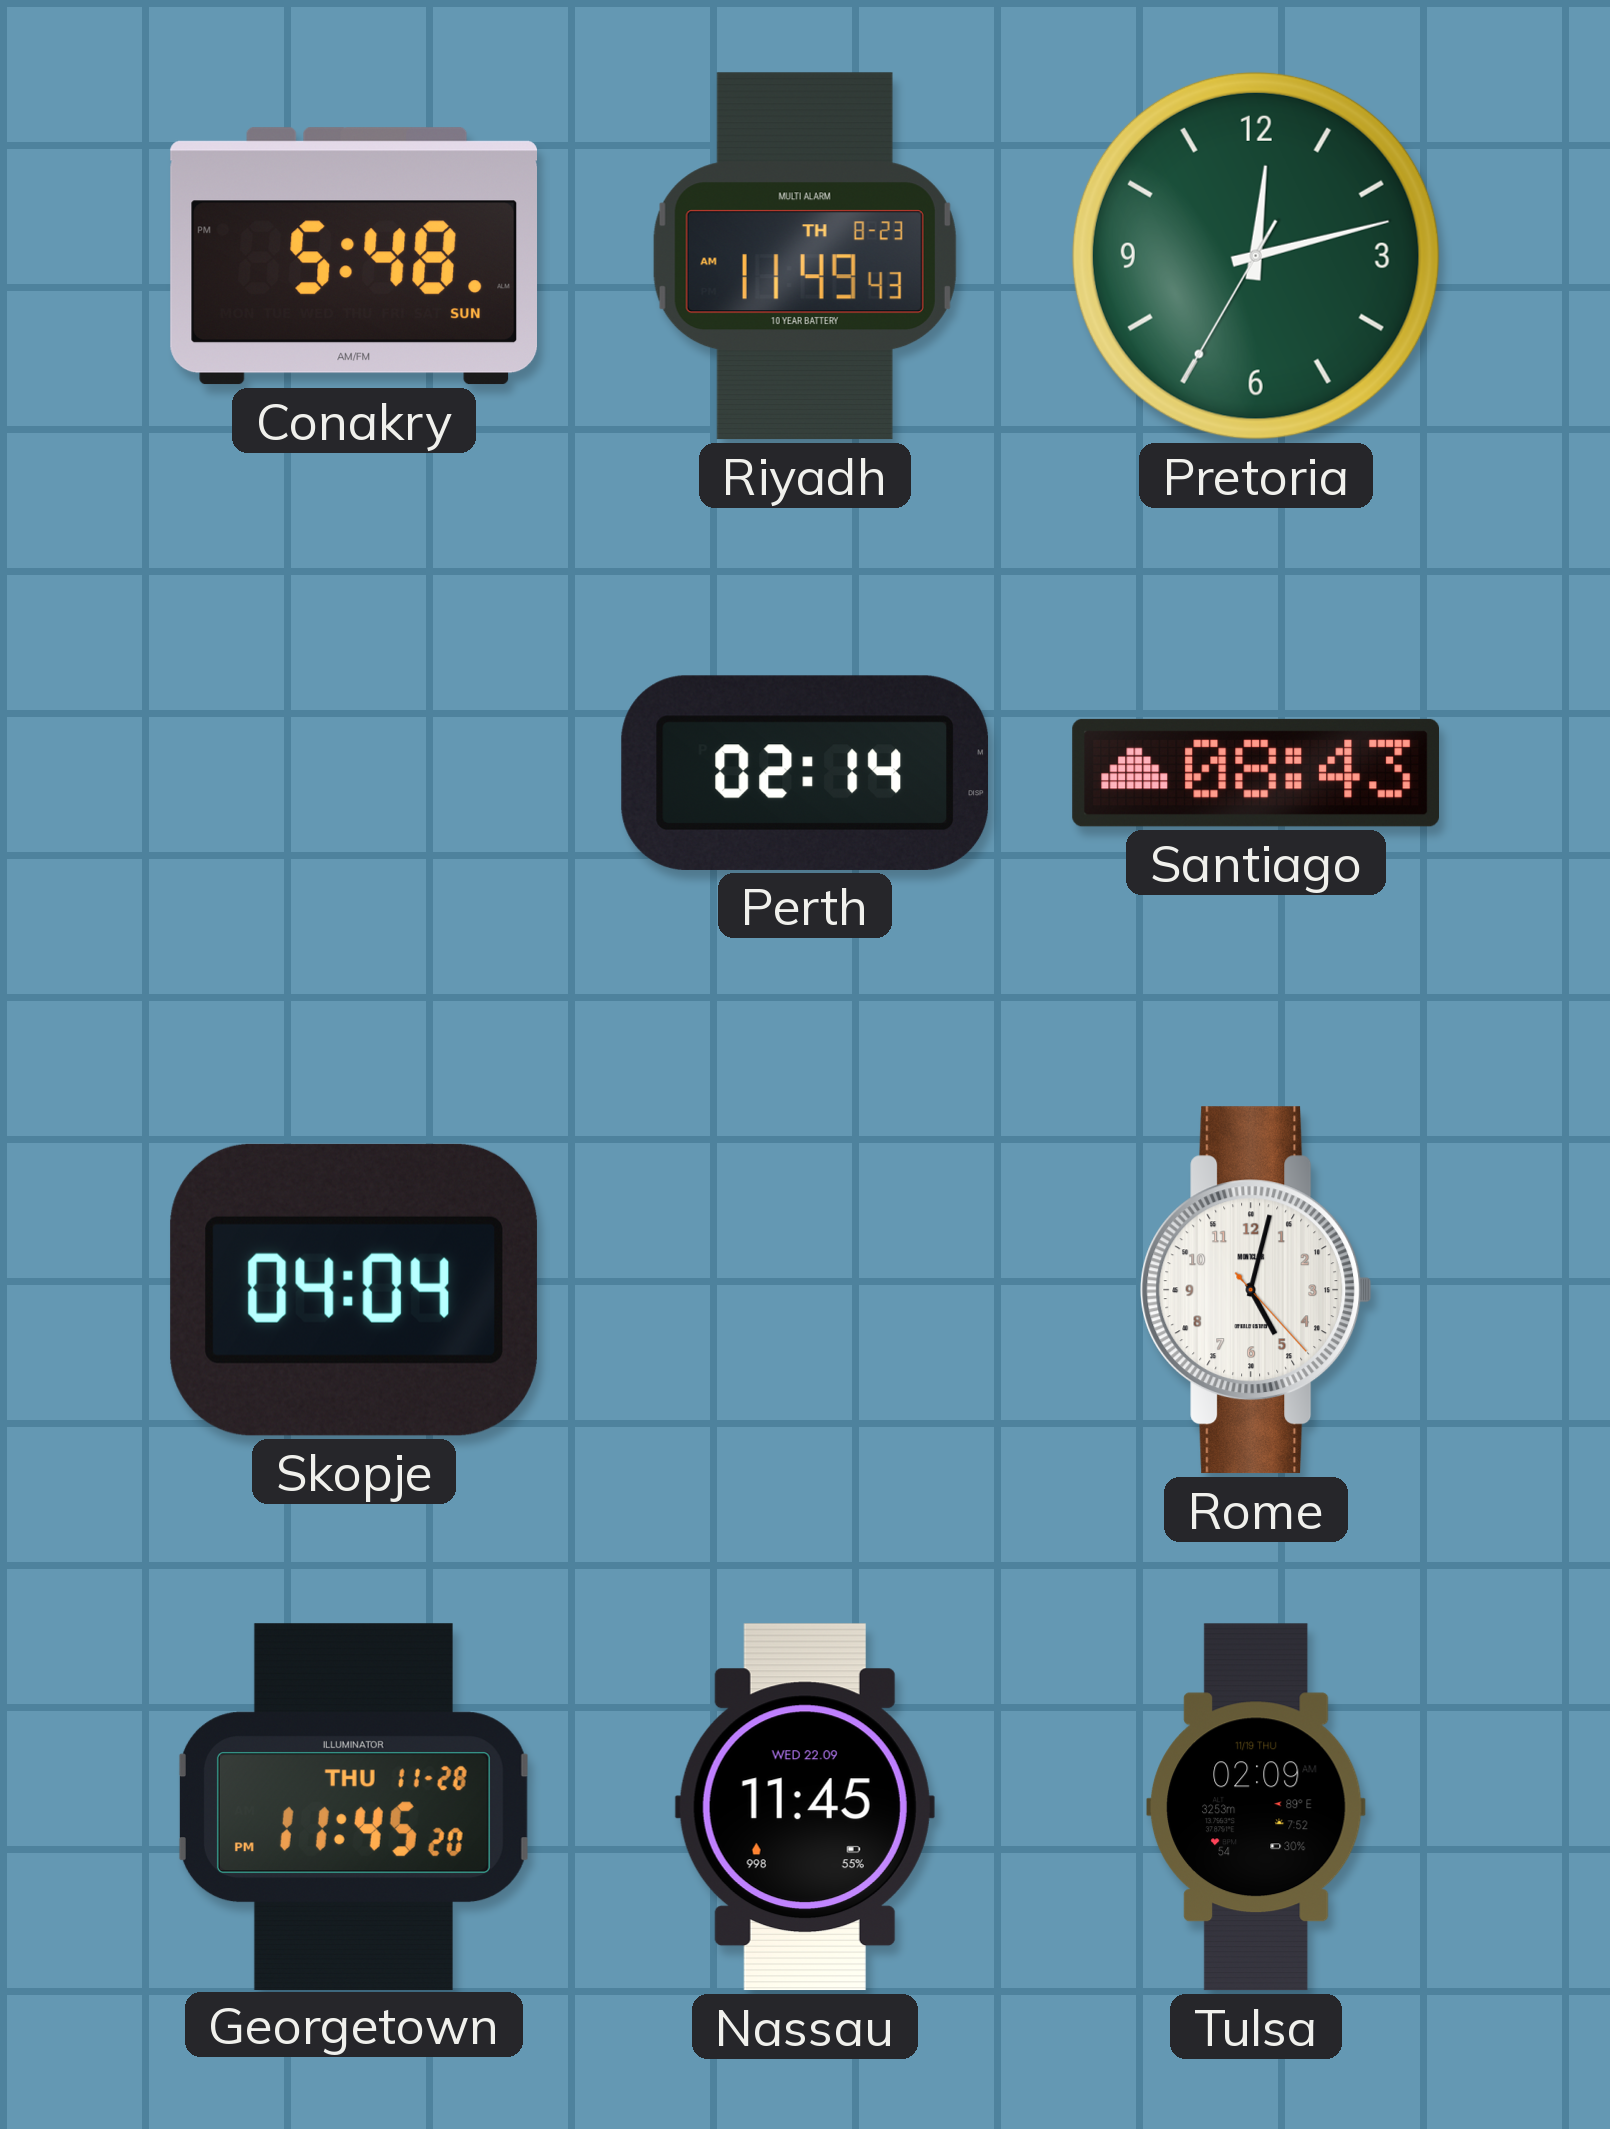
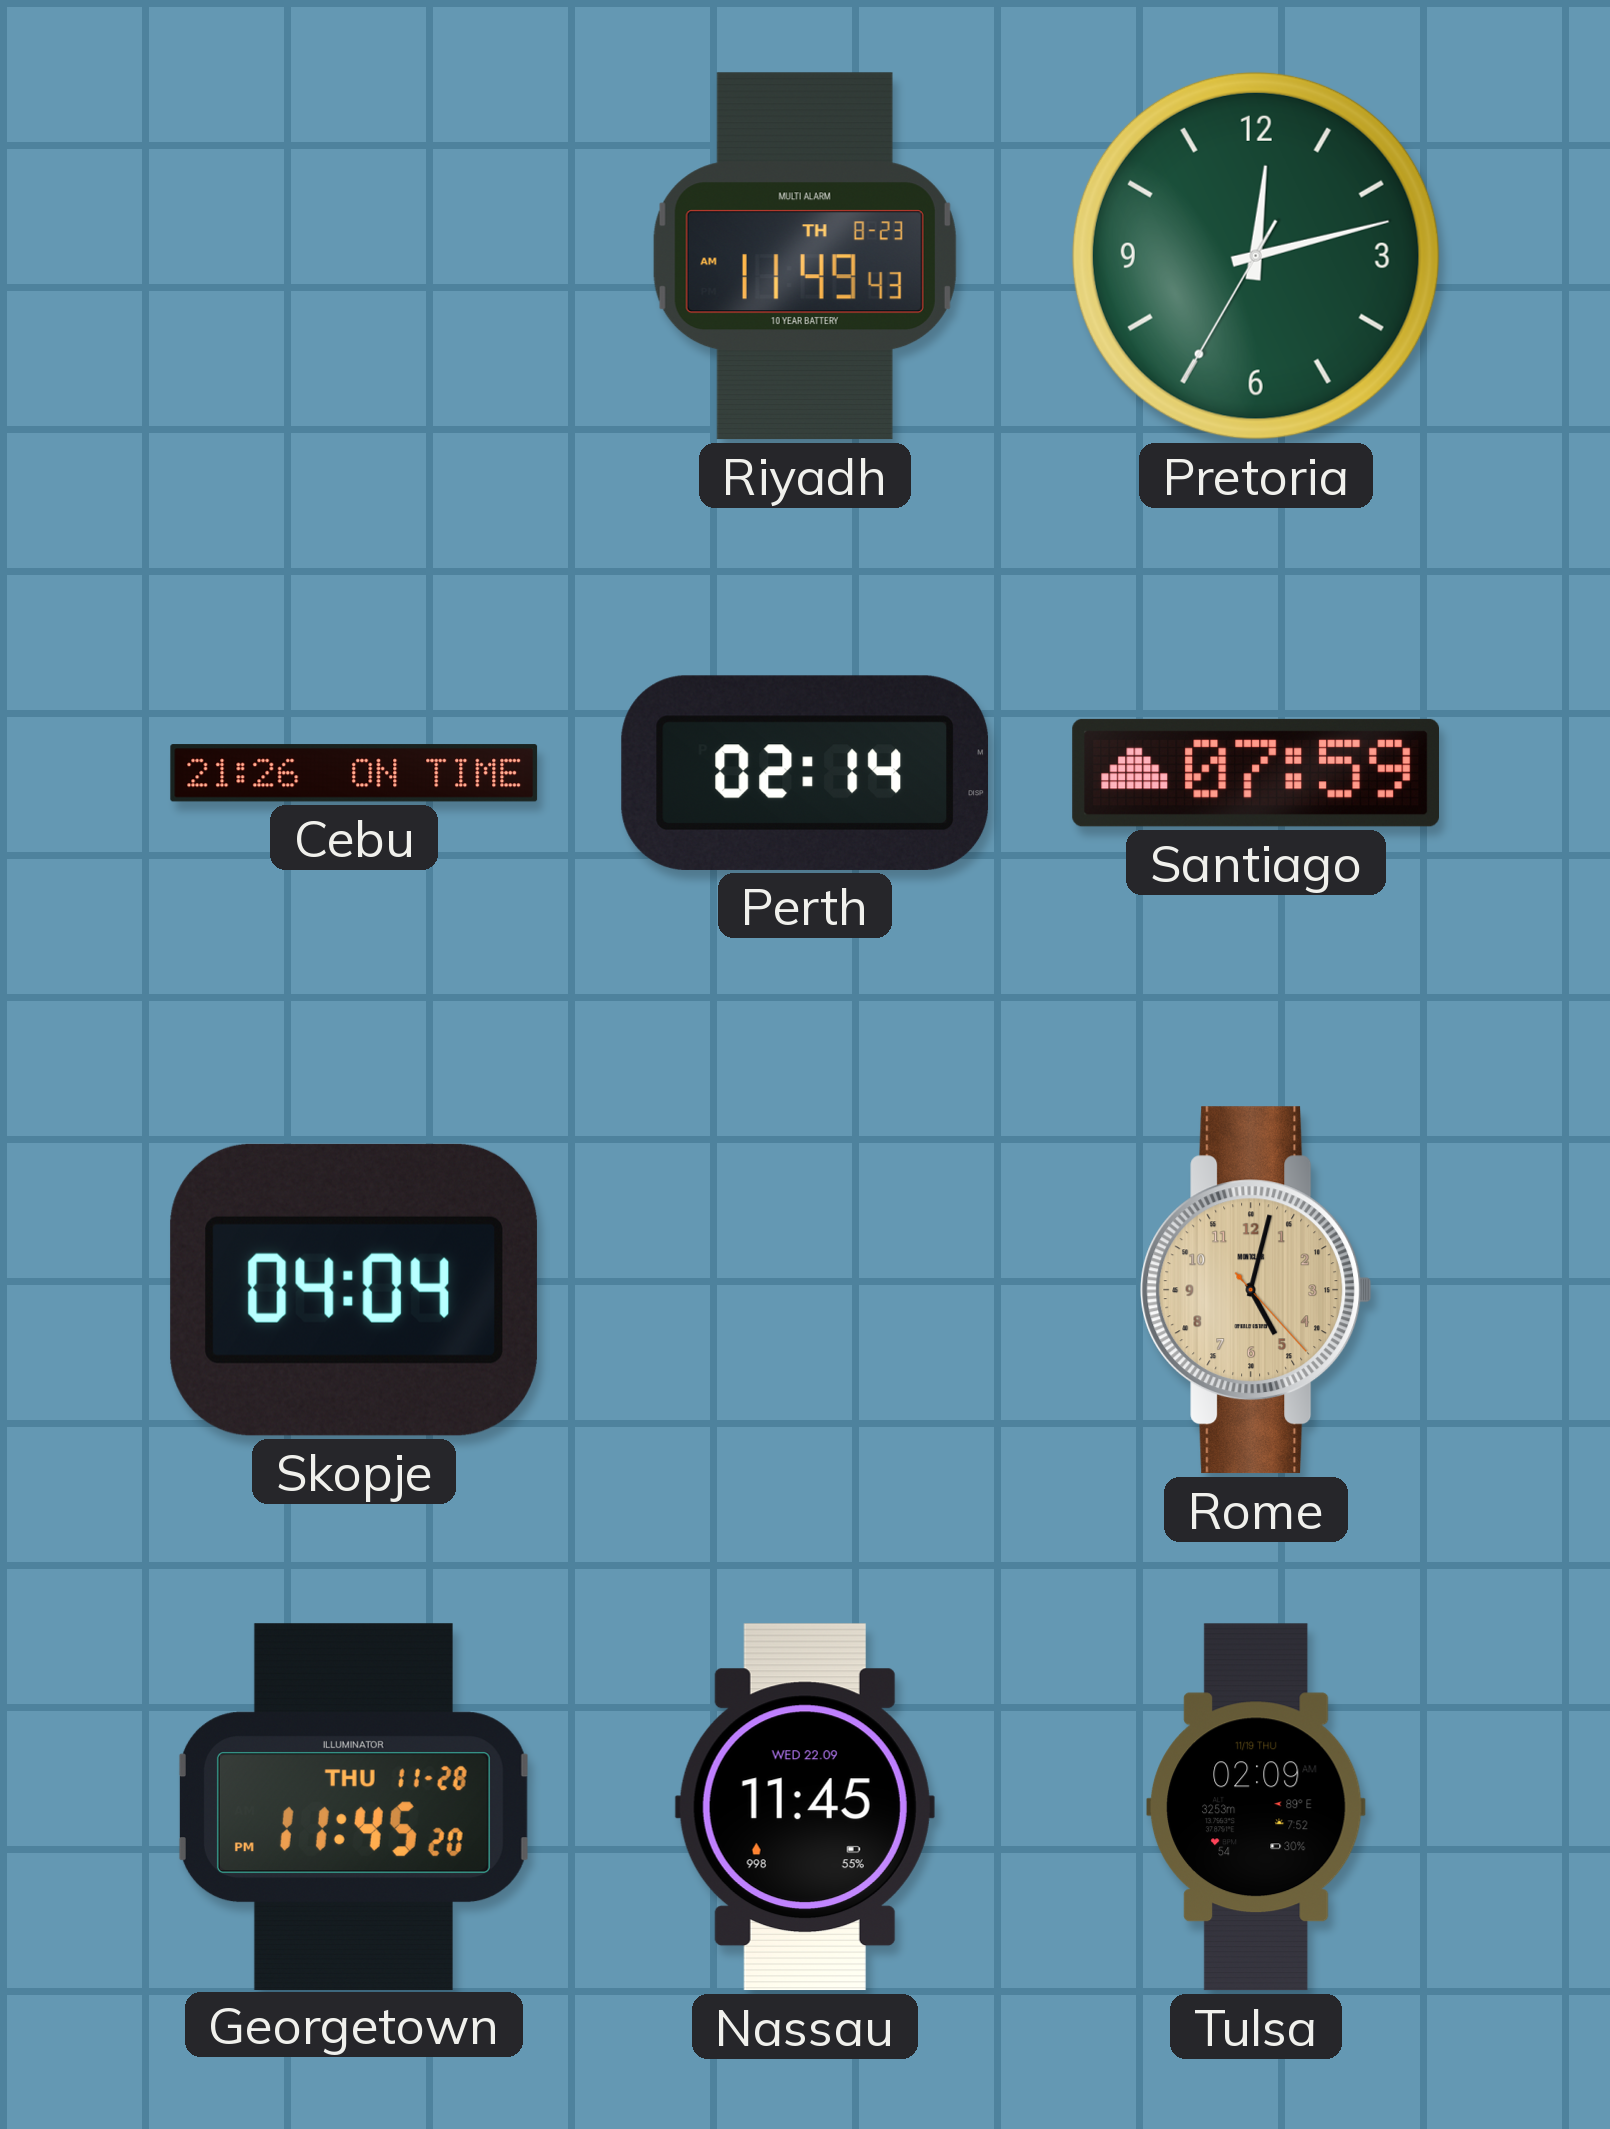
Conakry: 5:48 -> none
Cebu: none -> 21:26
Santiago: 08:43 -> 07:59
Rome dial: white -> champagne
